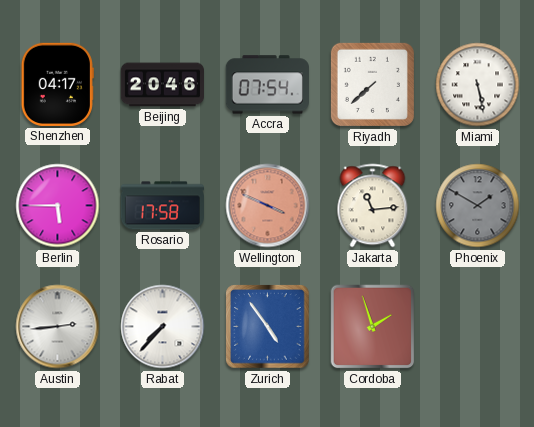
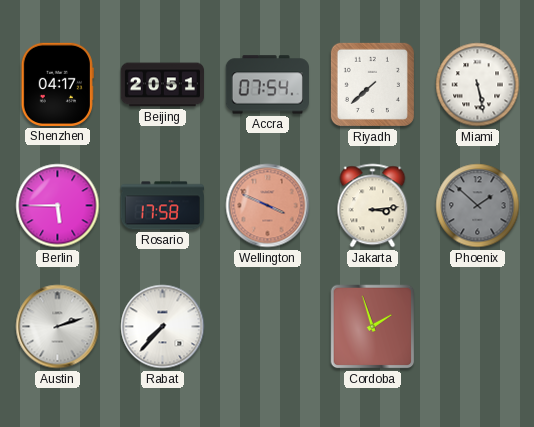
Beijing: 20:46 -> 20:51
Jakarta: 11:14 -> 3:14
Phoenix: 1:50 -> 1:52
Austin: 2:44 -> 2:12
Zurich: 4:54 -> none
